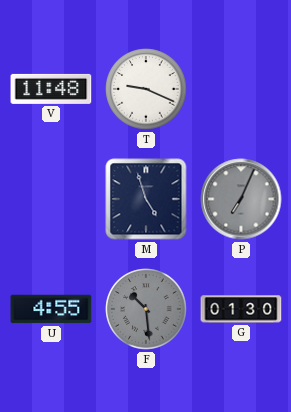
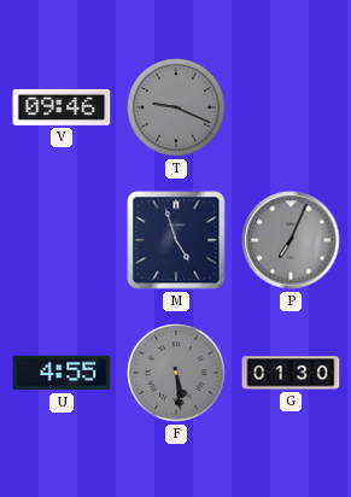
V: 11:48 -> 09:46
T dial: white -> grey
F: 10:29 -> 5:29
